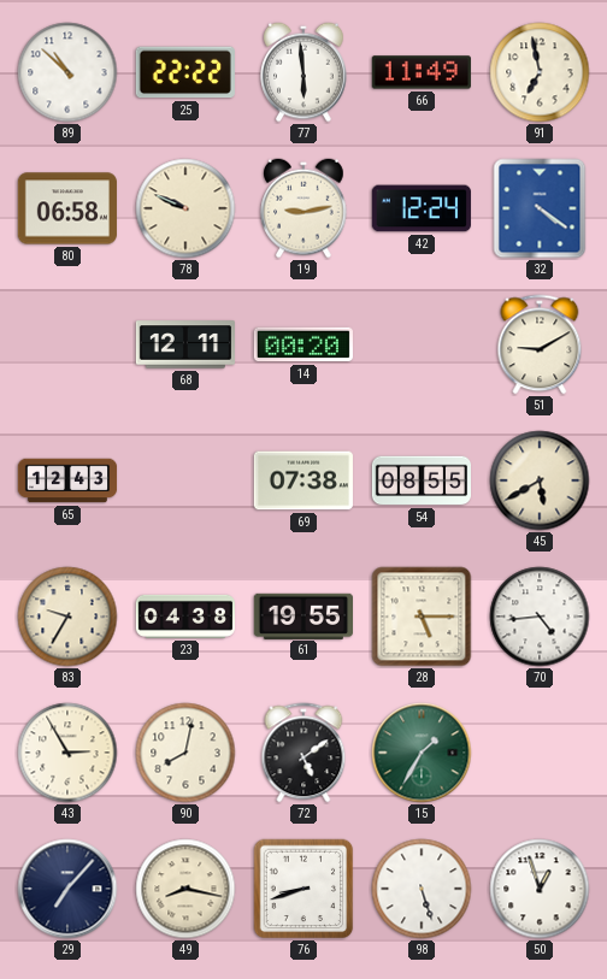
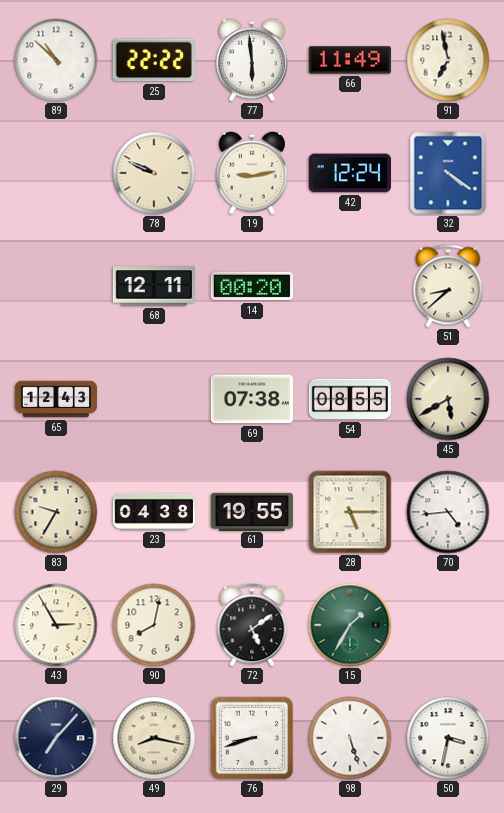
80: 06:58 -> none
51: 9:10 -> 8:38
50: 12:57 -> 3:32
